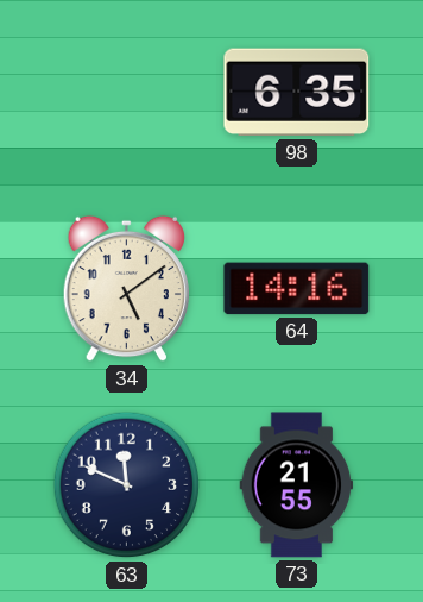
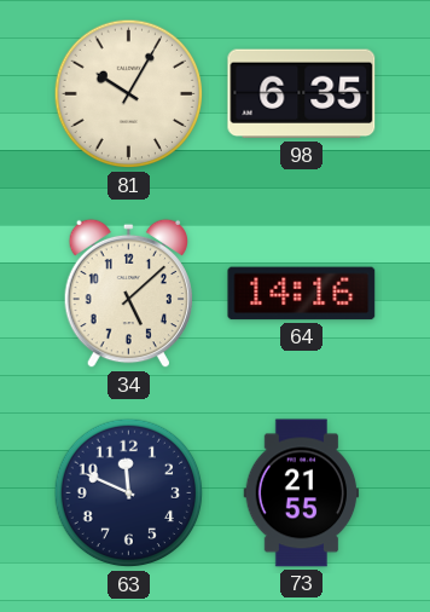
81: none -> 10:05
34: 5:09 -> 5:08
